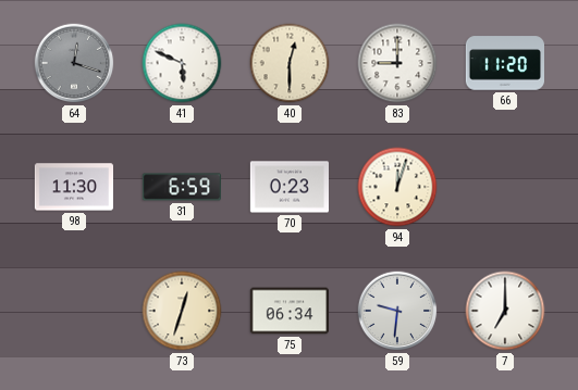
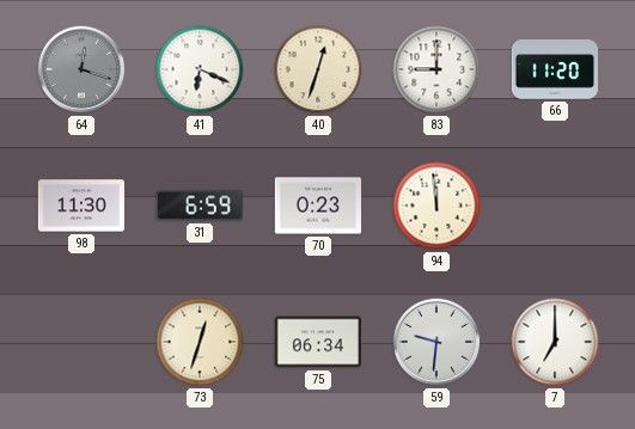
41: 5:49 -> 6:19
40: 12:30 -> 12:33
94: 12:03 -> 11:59
